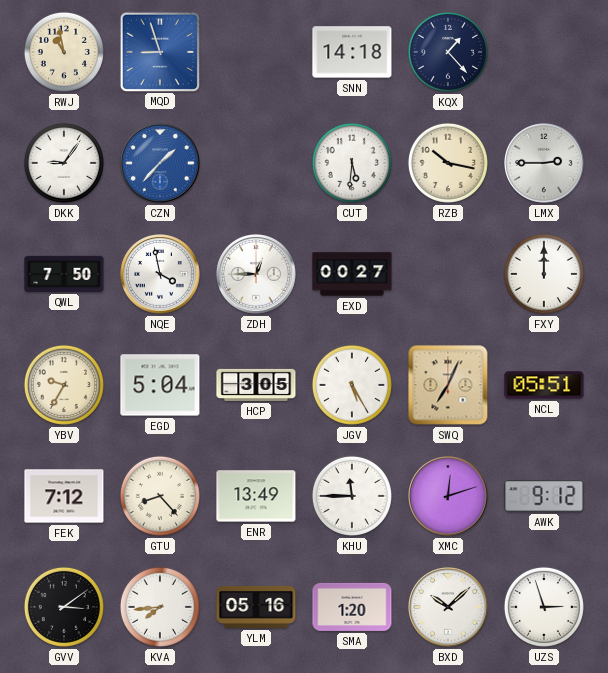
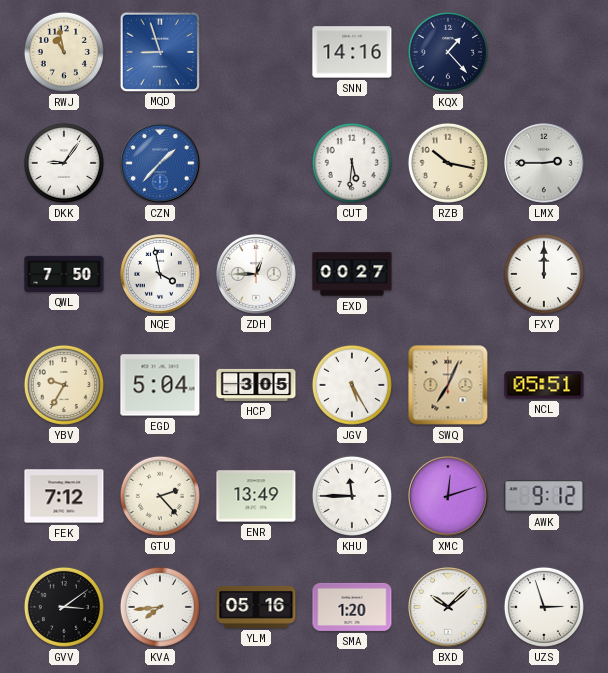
SNN: 14:18 -> 14:16
GTU: 8:23 -> 2:23
